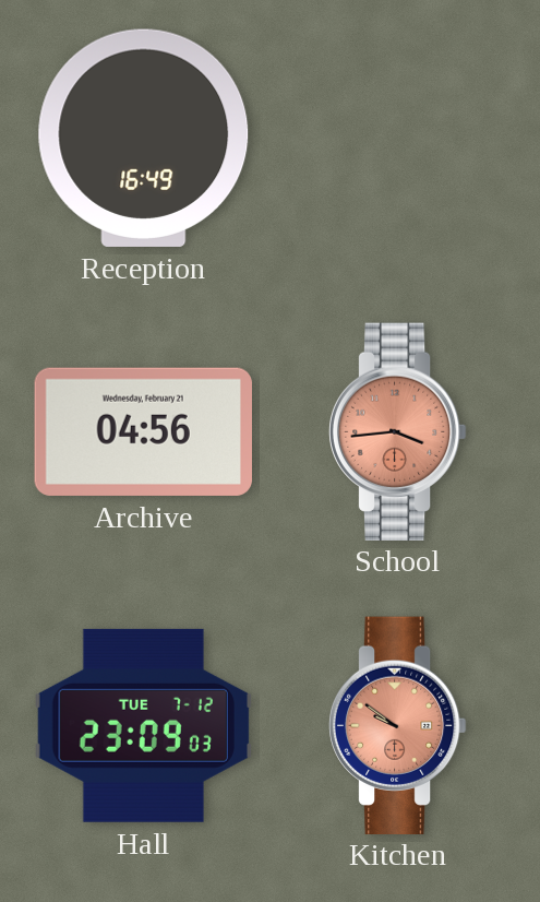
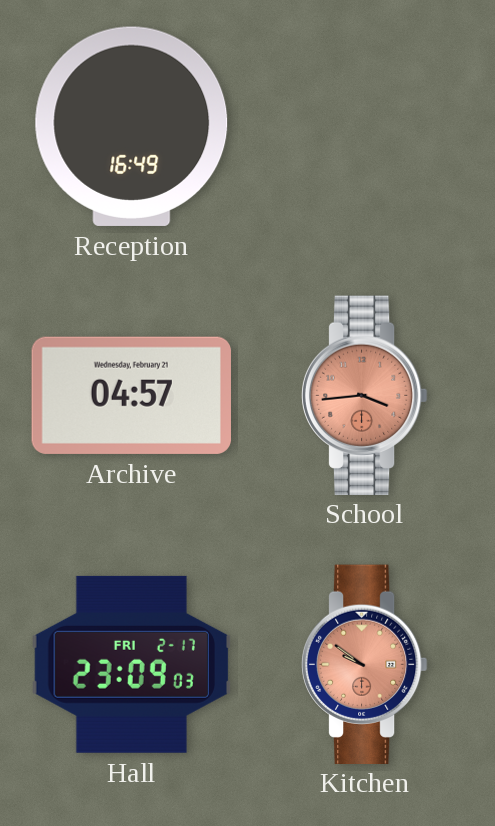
Archive: 04:56 -> 04:57
Hall date: TUE 7-12 -> FRI 2-17
